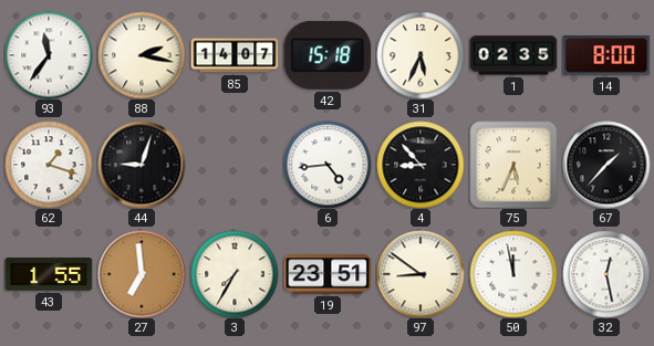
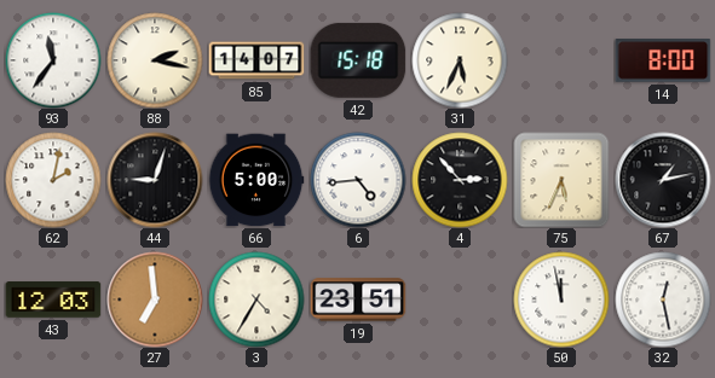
1: 02:35 -> none
62: 1:18 -> 2:02
66: none -> 5:00
4: 8:53 -> 2:53
67: 1:37 -> 1:13
43: 1:55 -> 12:03
3: 7:35 -> 4:35
97: 8:51 -> none
